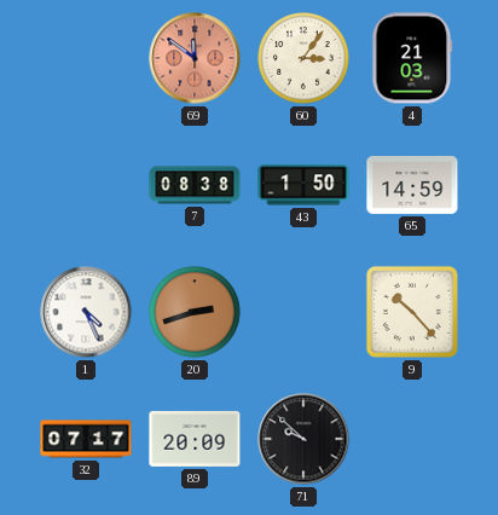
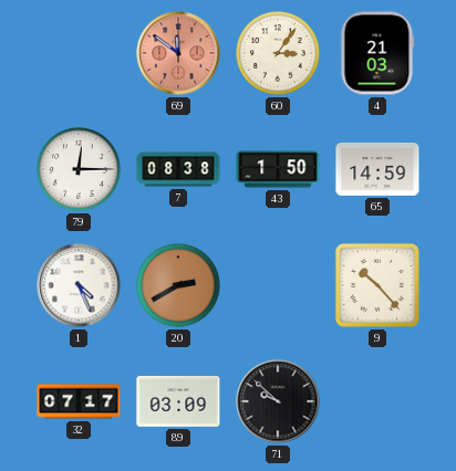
79: none -> 12:15
20: 2:42 -> 2:40
89: 20:09 -> 03:09
